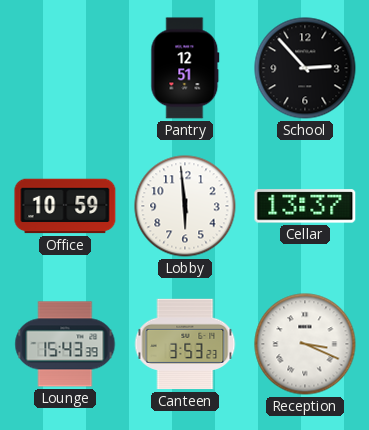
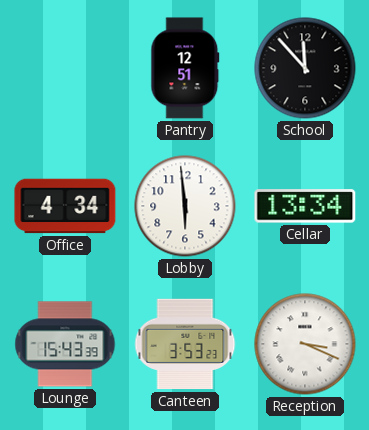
School: 2:53 -> 11:53
Office: 10:59 -> 4:34
Cellar: 13:37 -> 13:34
